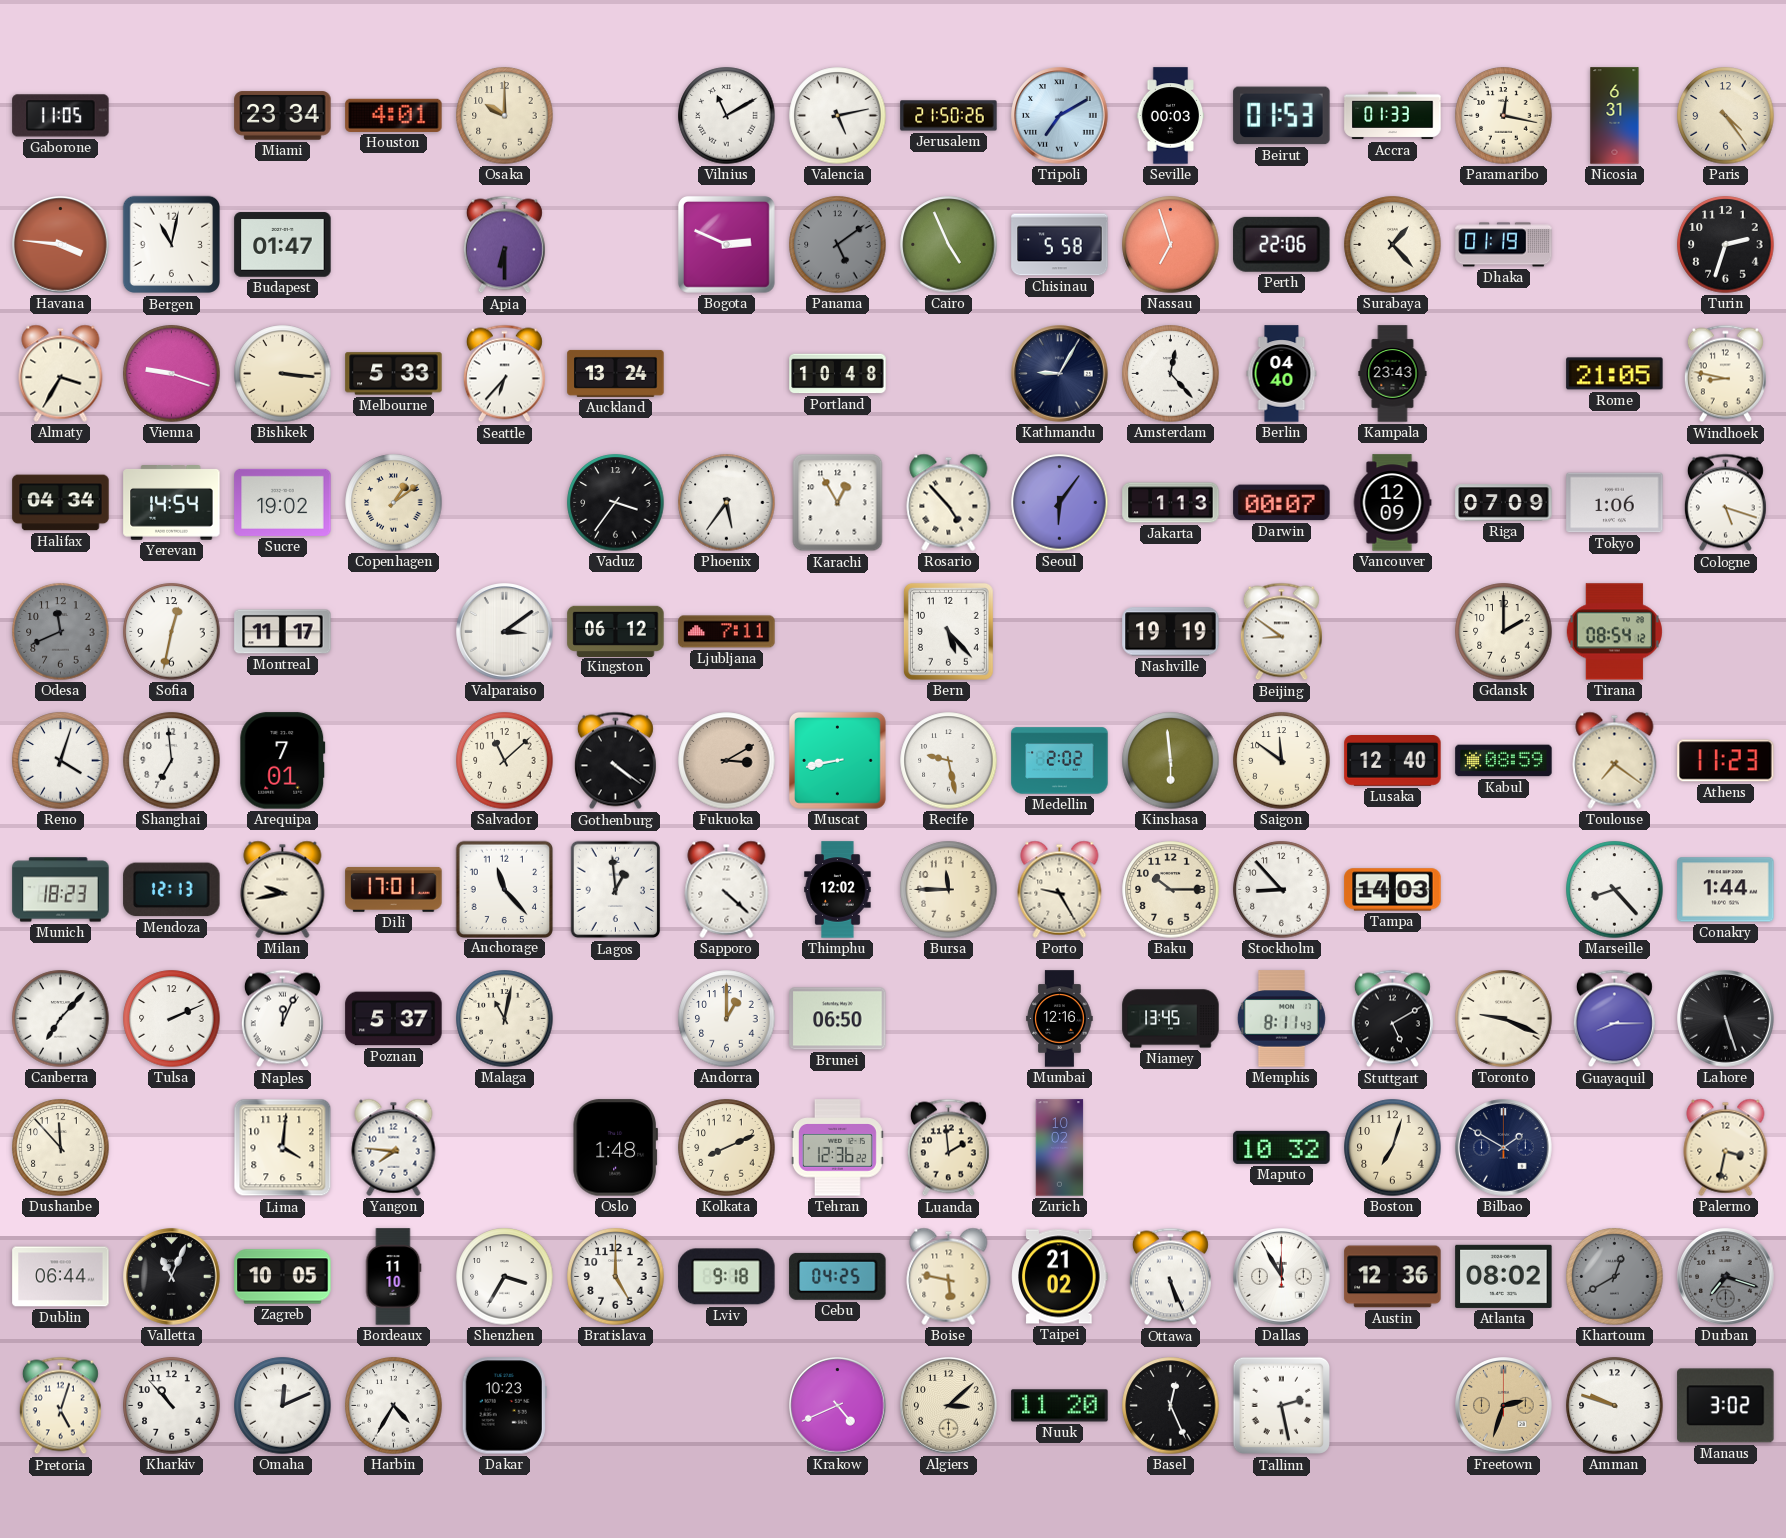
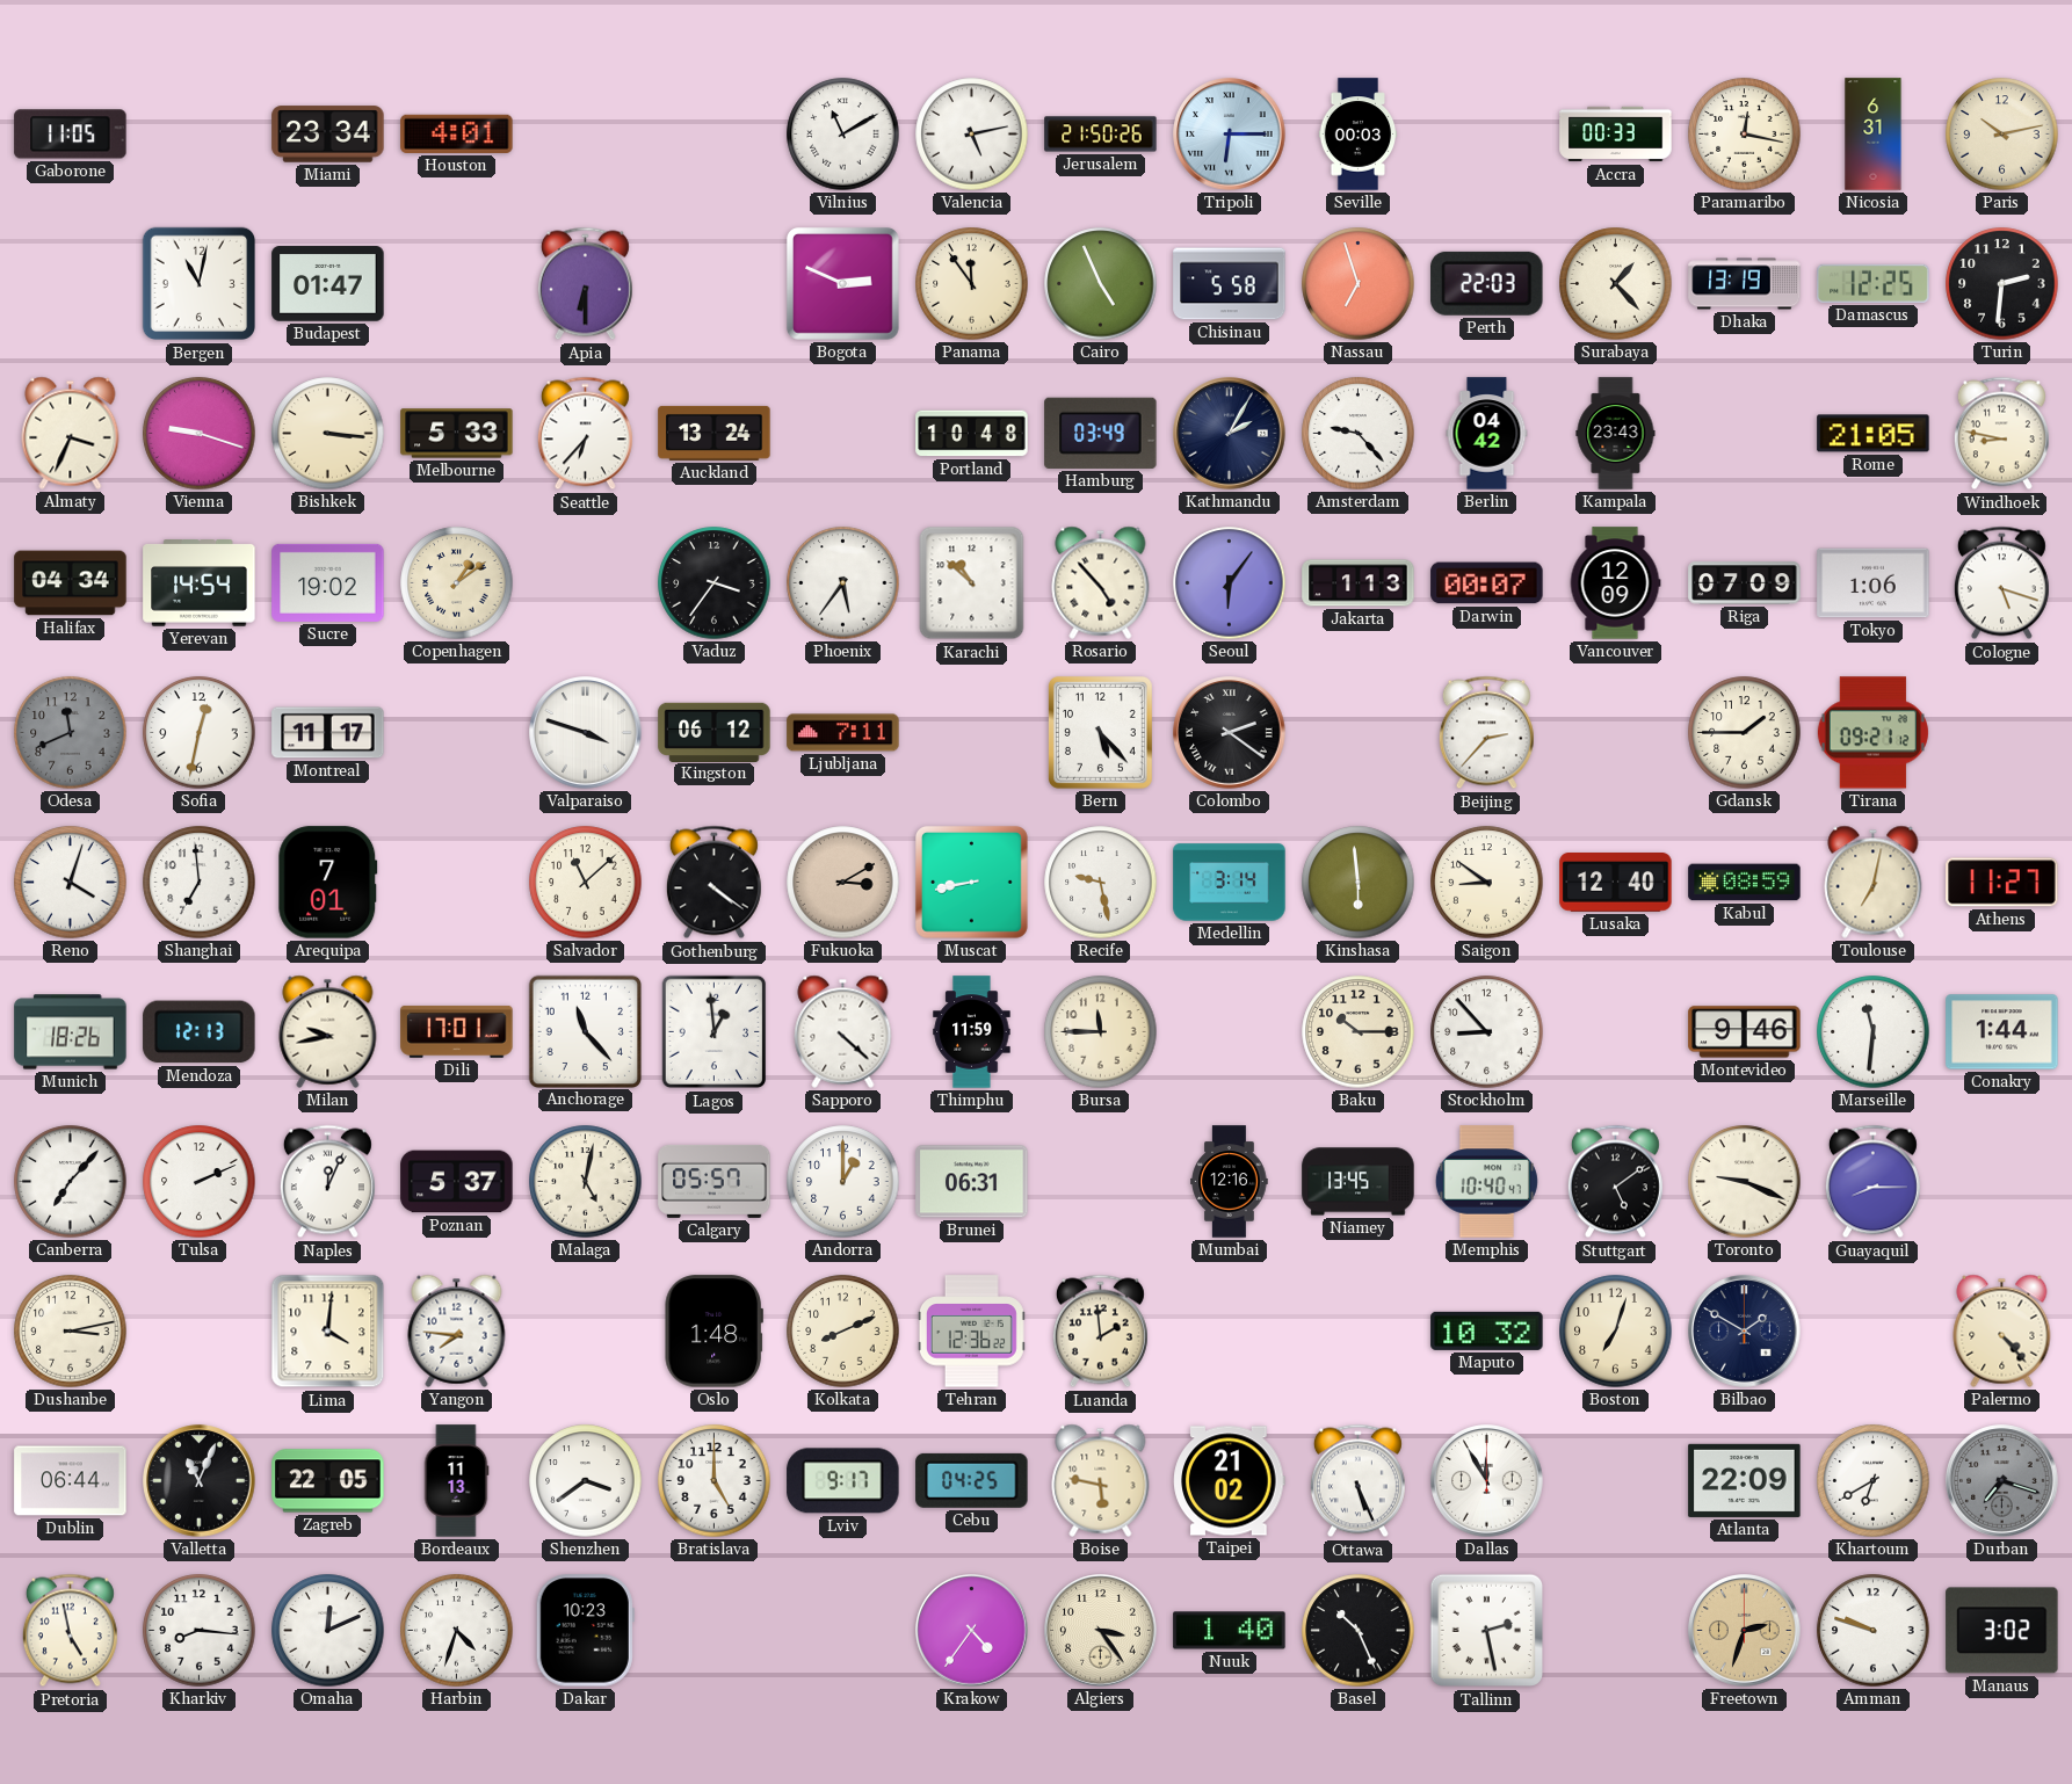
Osaka: 10:00 -> none
Tripoli: 7:10 -> 6:15
Beirut: 01:53 -> none
Accra: 01:33 -> 00:33
Paris: 4:24 -> 10:13
Havana: 3:46 -> none
Panama: 5:09 -> 11:54
Panama dial: grey -> cream
Perth: 22:06 -> 22:03
Dhaka: 01:19 -> 13:19
Damascus: none -> 12:25
Turin: 2:33 -> 2:31
Almaty: 3:35 -> 3:34
Hamburg: none -> 03:49
Kathmandu: 9:05 -> 2:05
Amsterdam: 12:23 -> 9:23
Berlin: 04:40 -> 04:42
Karachi: 12:55 -> 10:52
Valparaiso: 3:09 -> 3:48
Colombo: none -> 2:21
Nashville: 19:19 -> none
Beijing: 8:51 -> 2:37
Gdansk: 2:00 -> 1:45
Tirana: 08:54 -> 09:21
Medellin: 2:02 -> 3:14
Saigon: 11:51 -> 8:51
Toulouse: 7:21 -> 7:02
Athens: 11:23 -> 11:27
Munich: 18:23 -> 18:26
Thimphu: 12:02 -> 11:59
Porto: 9:25 -> none
Tampa: 14:03 -> none
Montevideo: none -> 9:46
Marseille: 8:23 -> 11:31
Malaga: 11:02 -> 5:02
Calgary: none -> 05:57
Brunei: 06:50 -> 06:31
Memphis: 8:11 -> 10:40
Stuttgart: 5:10 -> 5:09
Lahore: 5:27 -> none
Dushanbe: 11:53 -> 3:13
Zurich: 10:02 -> none
Palermo: 3:32 -> 4:23
Zagreb: 10:05 -> 22:05
Bordeaux: 11:10 -> 11:13
Shenzhen: 3:35 -> 3:39
Lviv: 9:18 -> 9:17
Austin: 12:36 -> none
Atlanta: 08:02 -> 22:09
Khartoum: 12:40 -> 6:40
Khartoum dial: grey -> white
Pretoria: 5:03 -> 4:58
Kharkiv: 10:53 -> 8:16
Harbin: 4:35 -> 4:33
Krakow: 4:41 -> 4:36
Algiers: 3:08 -> 3:24
Nuuk: 11:20 -> 1:40
Basel: 12:26 -> 10:26
